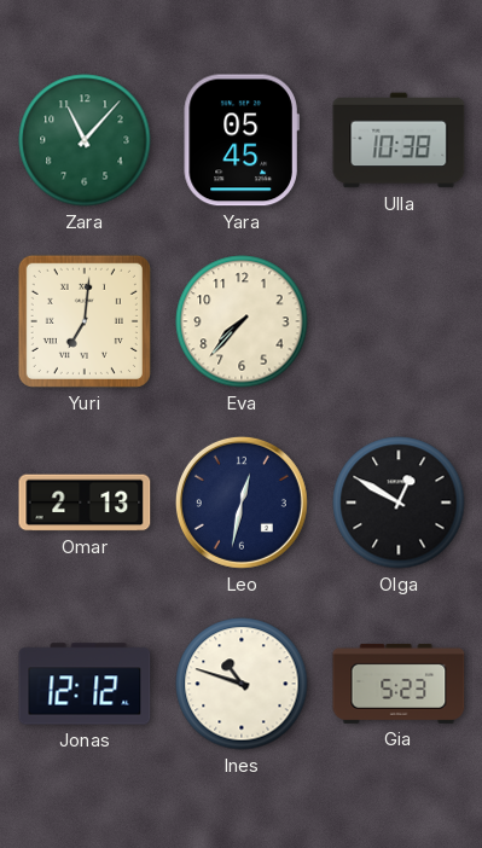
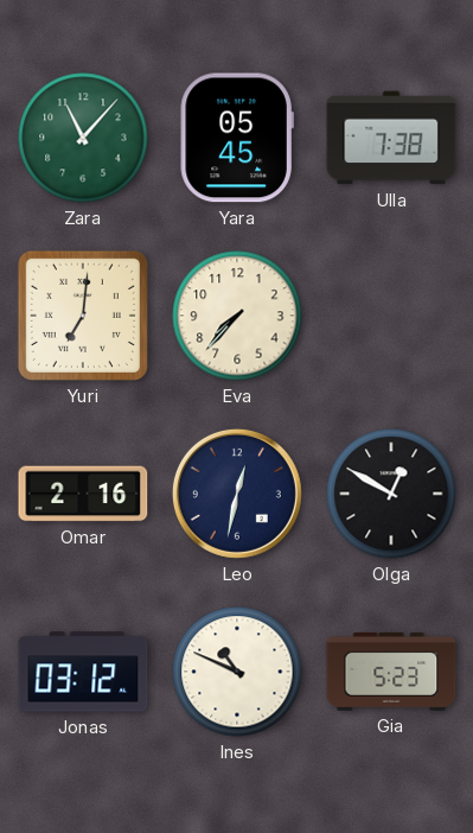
Ulla: 10:38 -> 7:38
Omar: 2:13 -> 2:16
Jonas: 12:12 -> 03:12
Ines: 10:48 -> 10:49
